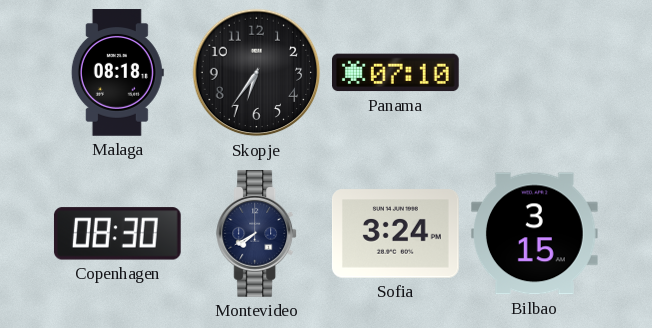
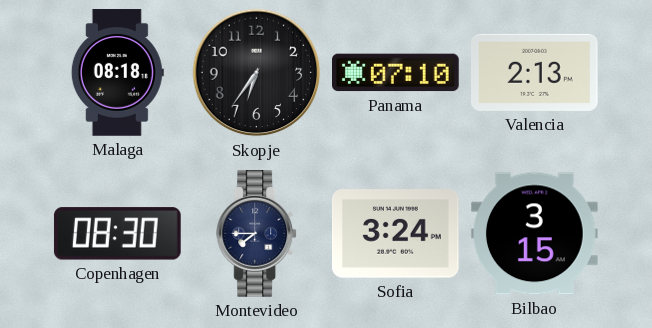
Valencia: none -> 2:13
Montevideo: 7:40 -> 7:45
